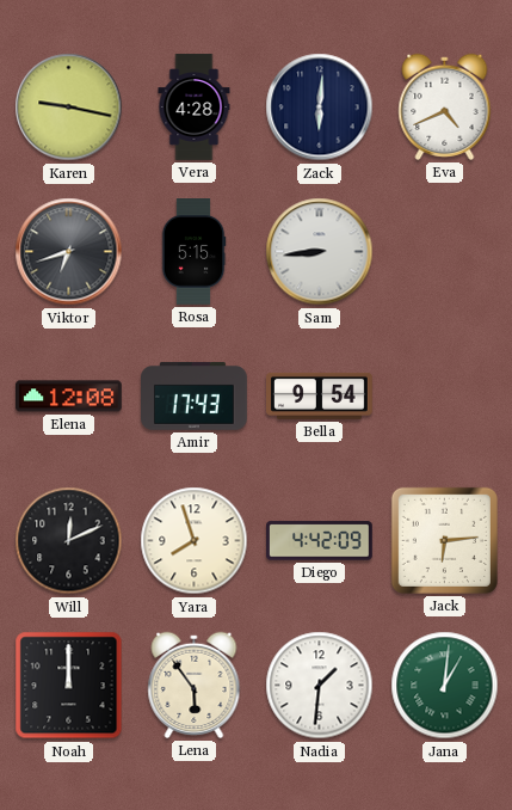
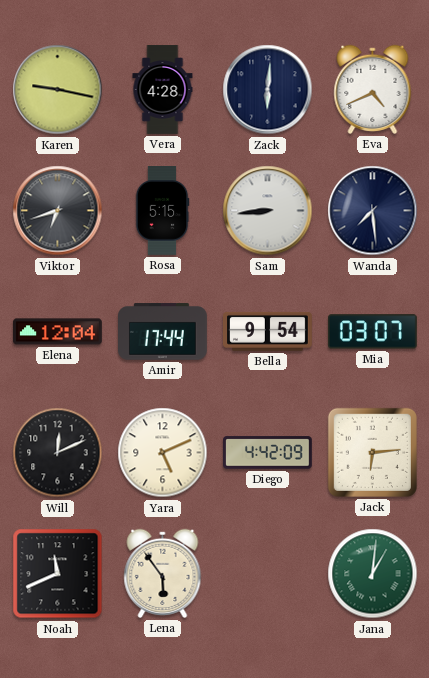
Wanda: none -> 7:29
Elena: 12:08 -> 12:04
Amir: 17:43 -> 17:44
Mia: none -> 03:07
Yara: 7:57 -> 5:11
Noah: 12:00 -> 11:41
Nadia: 1:31 -> none
